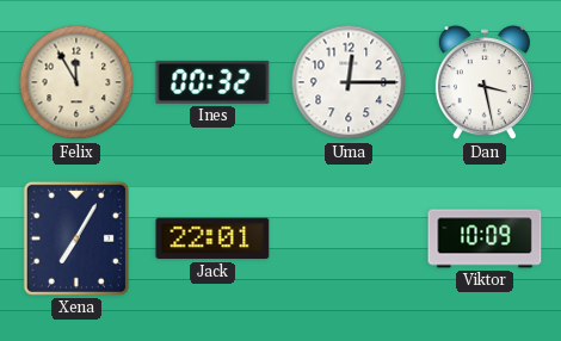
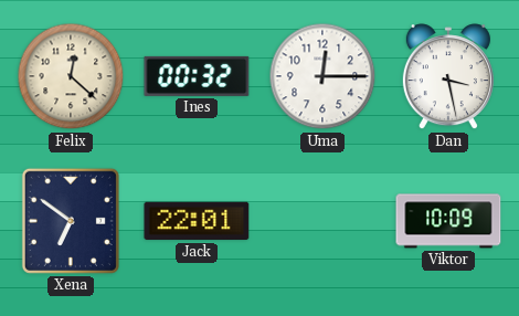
Felix: 11:55 -> 12:22
Xena: 7:05 -> 6:51
